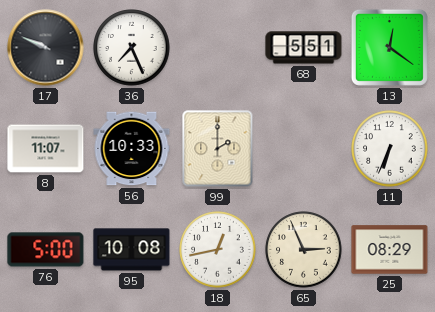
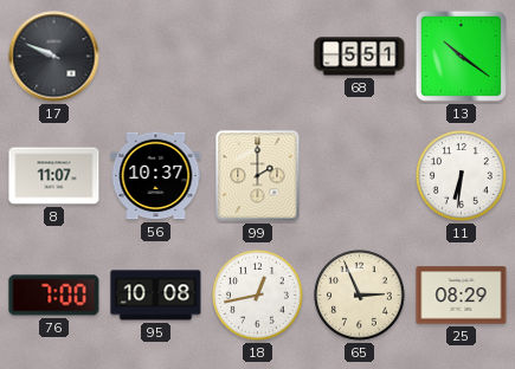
36: 7:26 -> none
13: 12:21 -> 10:21
56: 10:33 -> 10:37
11: 6:34 -> 6:31
76: 5:00 -> 7:00
